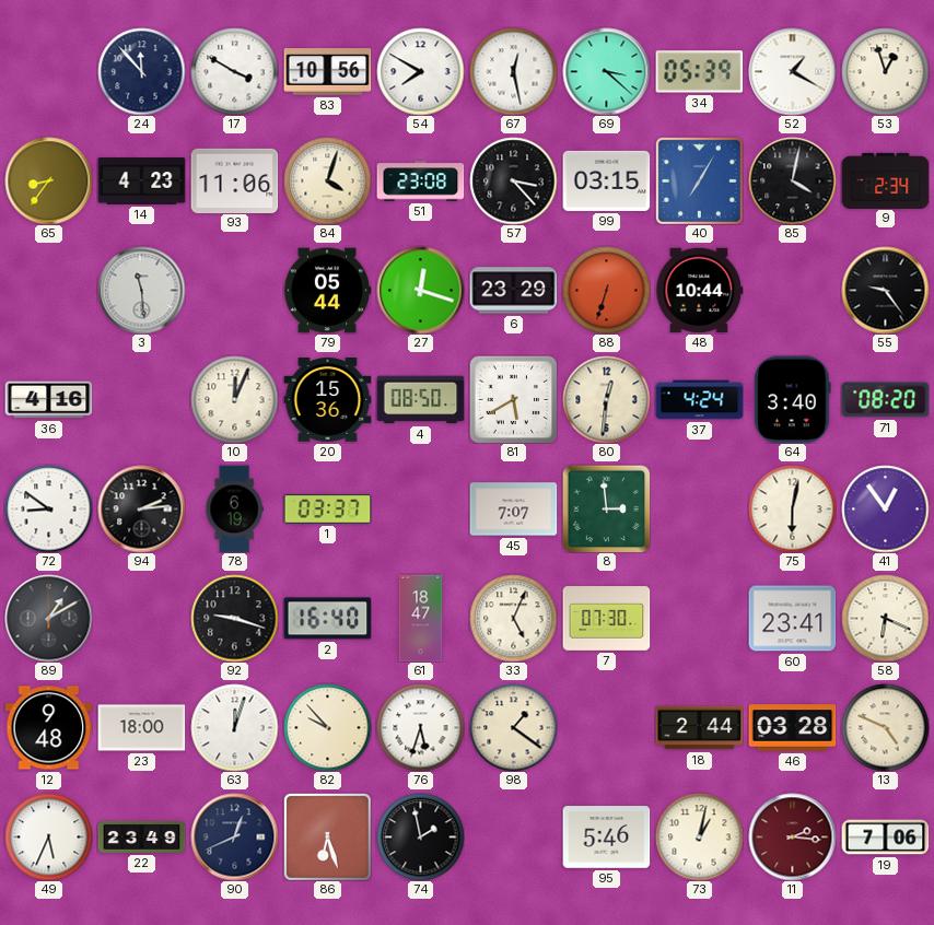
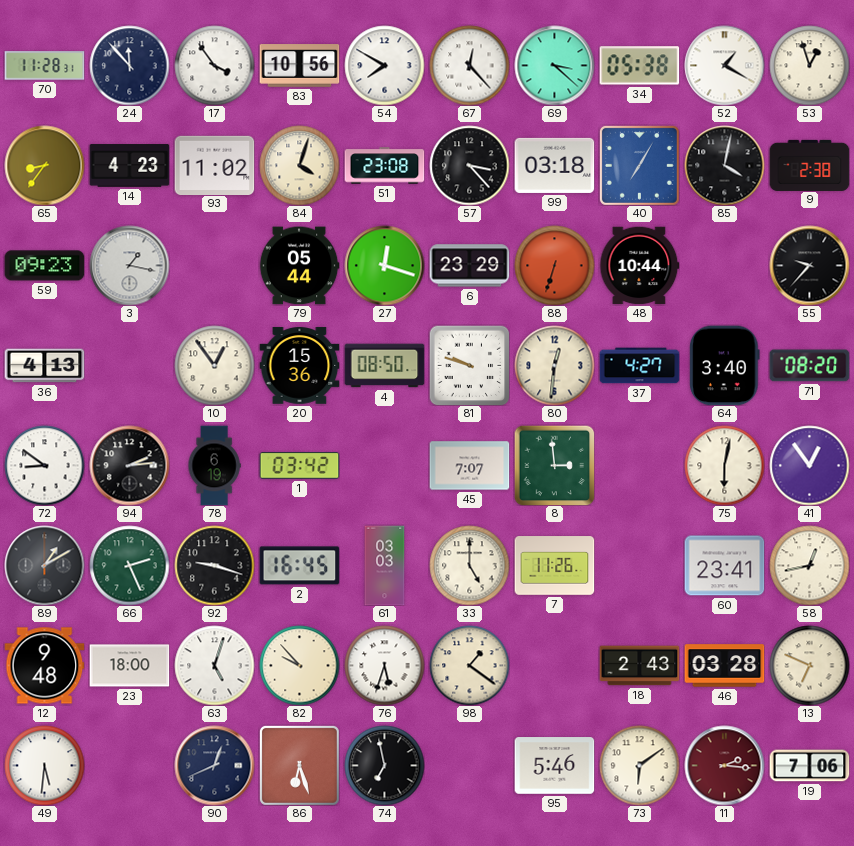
70: none -> 11:28
17: 3:50 -> 3:54
67: 12:28 -> 12:23
34: 05:39 -> 05:38
93: 11:06 -> 11:02
99: 03:15 -> 03:18
9: 2:34 -> 2:38
59: none -> 09:23
3: 11:29 -> 1:17
55: 9:24 -> 9:37
36: 4:16 -> 4:13
10: 12:04 -> 12:54
81: 5:40 -> 9:48
37: 4:24 -> 4:27
1: 03:37 -> 03:42
66: none -> 2:26
2: 16:40 -> 16:45
61: 18:47 -> 03:03
33: 5:04 -> 5:00
7: 07:30 -> 11:26
58: 6:19 -> 12:43
63: 12:03 -> 5:03
18: 2:44 -> 2:43
13: 4:49 -> 6:49
49: 5:34 -> 5:31
22: 23:49 -> none
74: 1:58 -> 6:58
73: 1:02 -> 6:09
